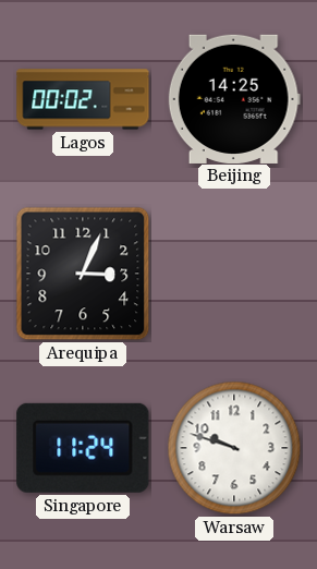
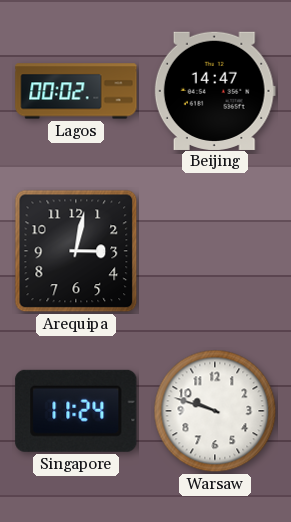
Beijing: 14:25 -> 14:47
Arequipa: 3:04 -> 3:02
